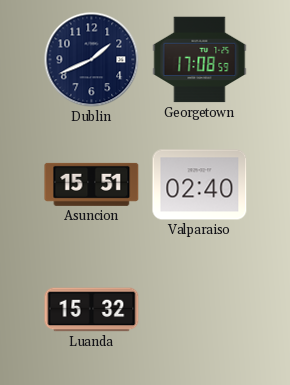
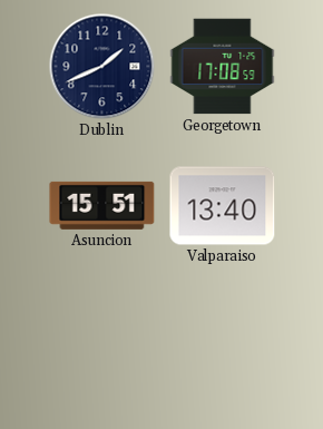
Valparaiso: 02:40 -> 13:40
Luanda: 15:32 -> none
